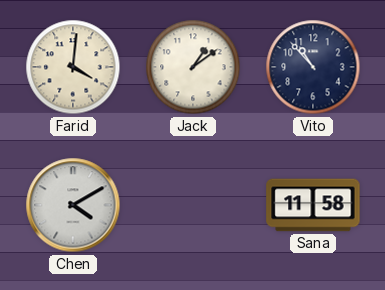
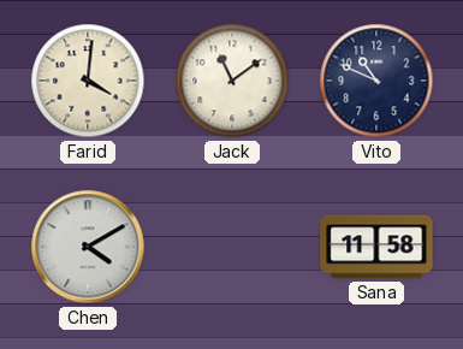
Jack: 1:09 -> 11:09
Vito: 10:53 -> 10:49
